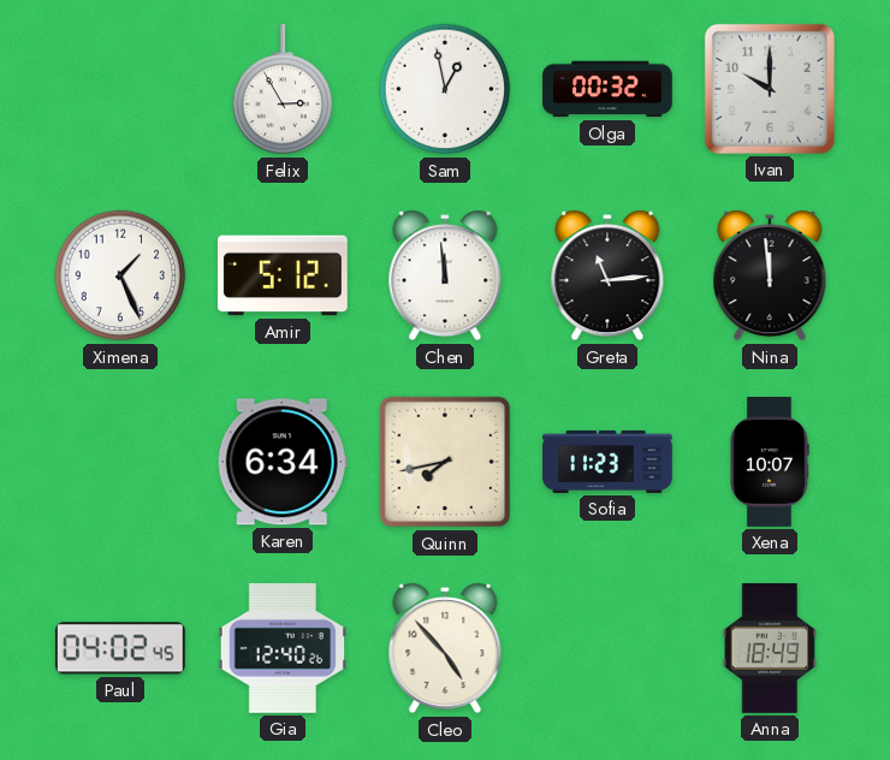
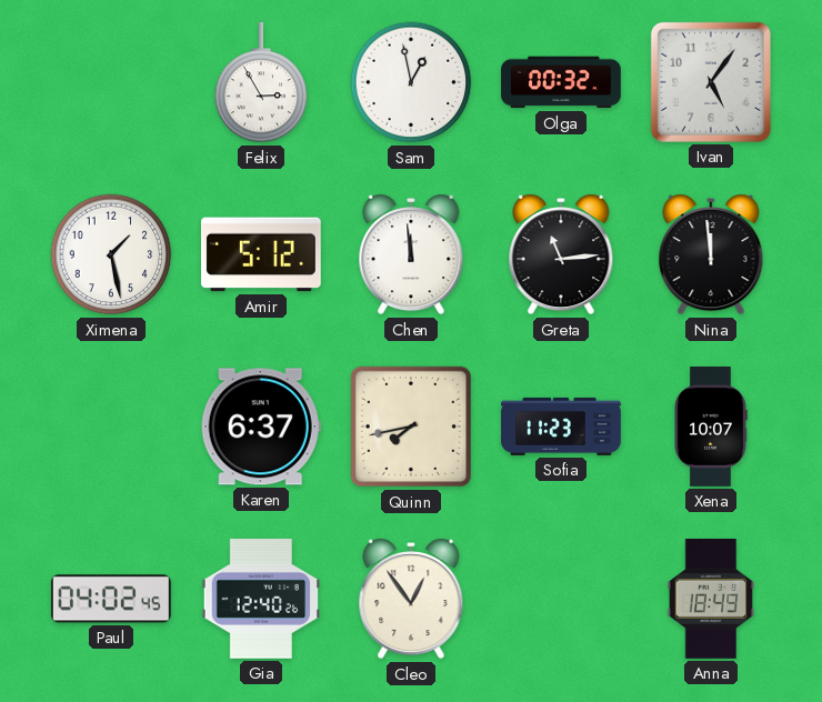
Ivan: 10:00 -> 5:06
Ximena: 1:26 -> 1:28
Karen: 6:34 -> 6:37
Cleo: 4:53 -> 12:54
